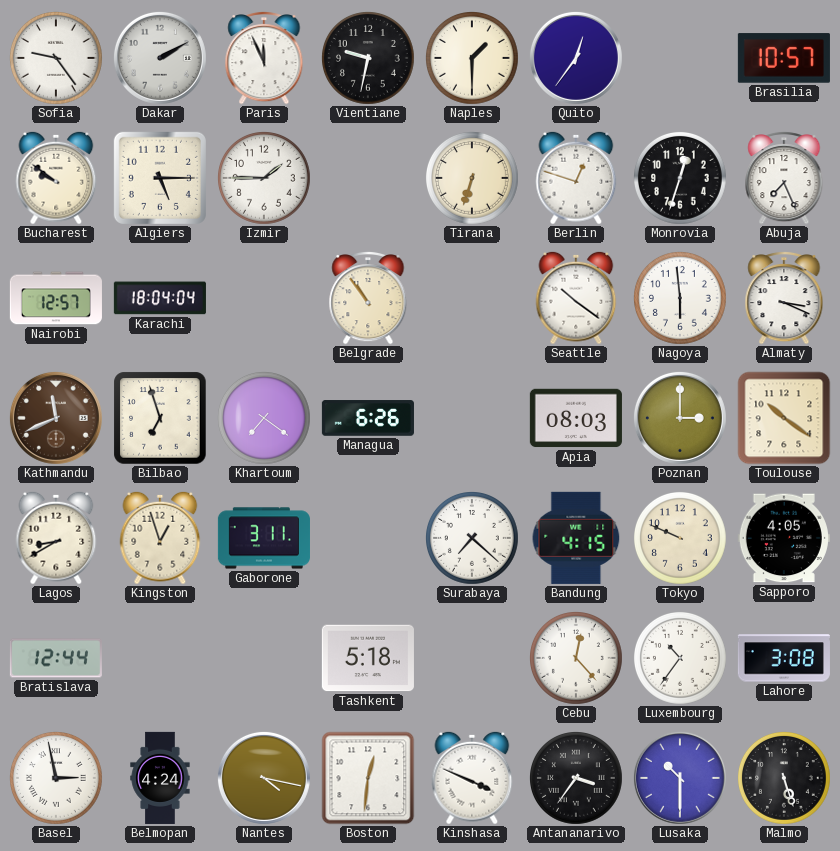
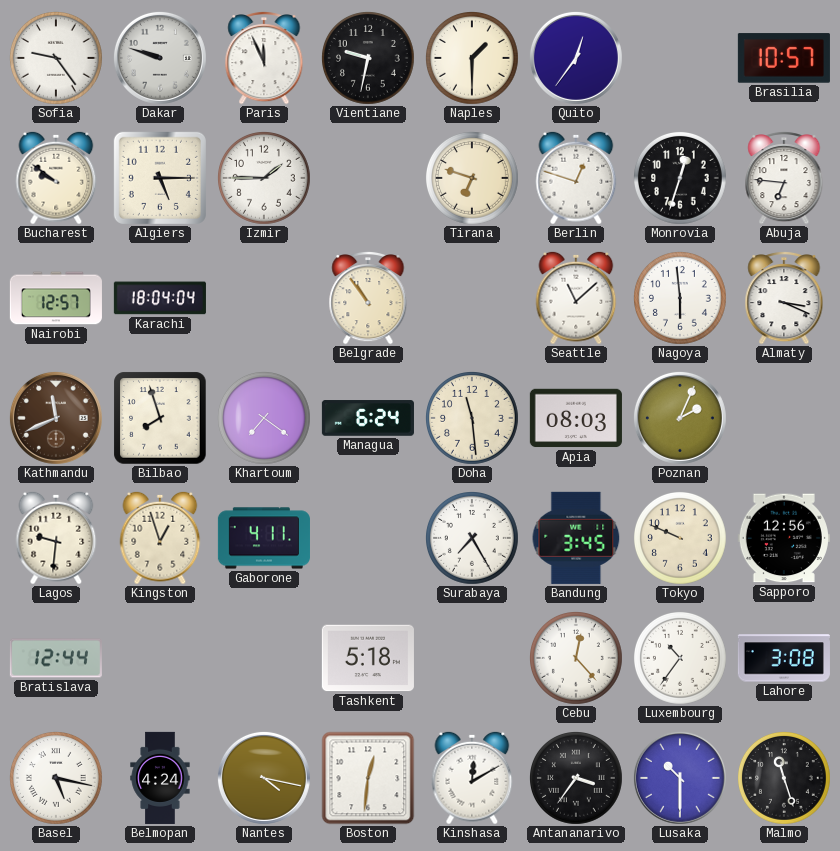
Dakar: 2:10 -> 9:48
Tirana: 6:33 -> 6:48
Abuja: 7:26 -> 6:46
Seattle: 10:21 -> 11:08
Bilbao: 6:57 -> 7:57
Managua: 6:26 -> 6:24
Doha: none -> 11:29
Poznan: 3:00 -> 2:04
Toulouse: 10:21 -> none
Lagos: 8:40 -> 9:31
Gaborone: 3:11 -> 4:11
Surabaya: 7:22 -> 7:25
Bandung: 4:15 -> 3:45
Sapporo: 4:05 -> 12:56
Basel: 2:58 -> 5:17
Kinshasa: 3:49 -> 12:10
Malmo: 5:27 -> 11:27
